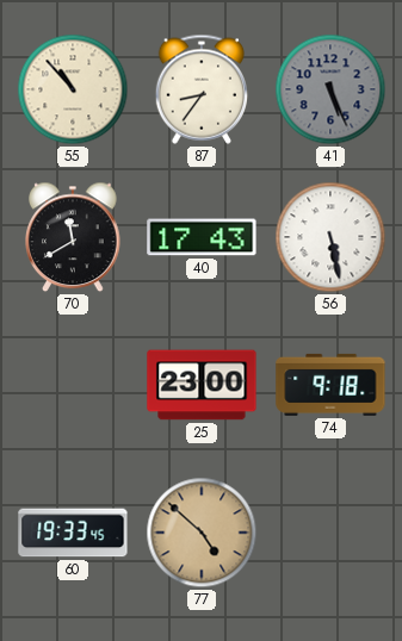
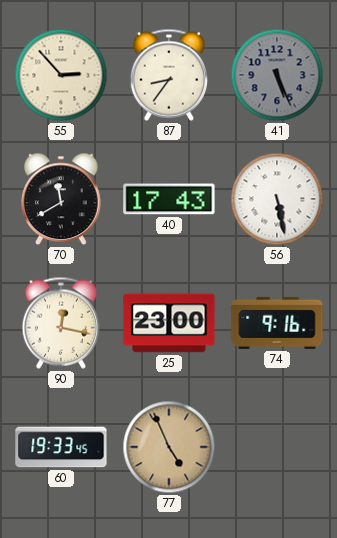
55: 10:53 -> 2:53
90: none -> 12:17
74: 9:18 -> 9:16
77: 4:52 -> 4:56
